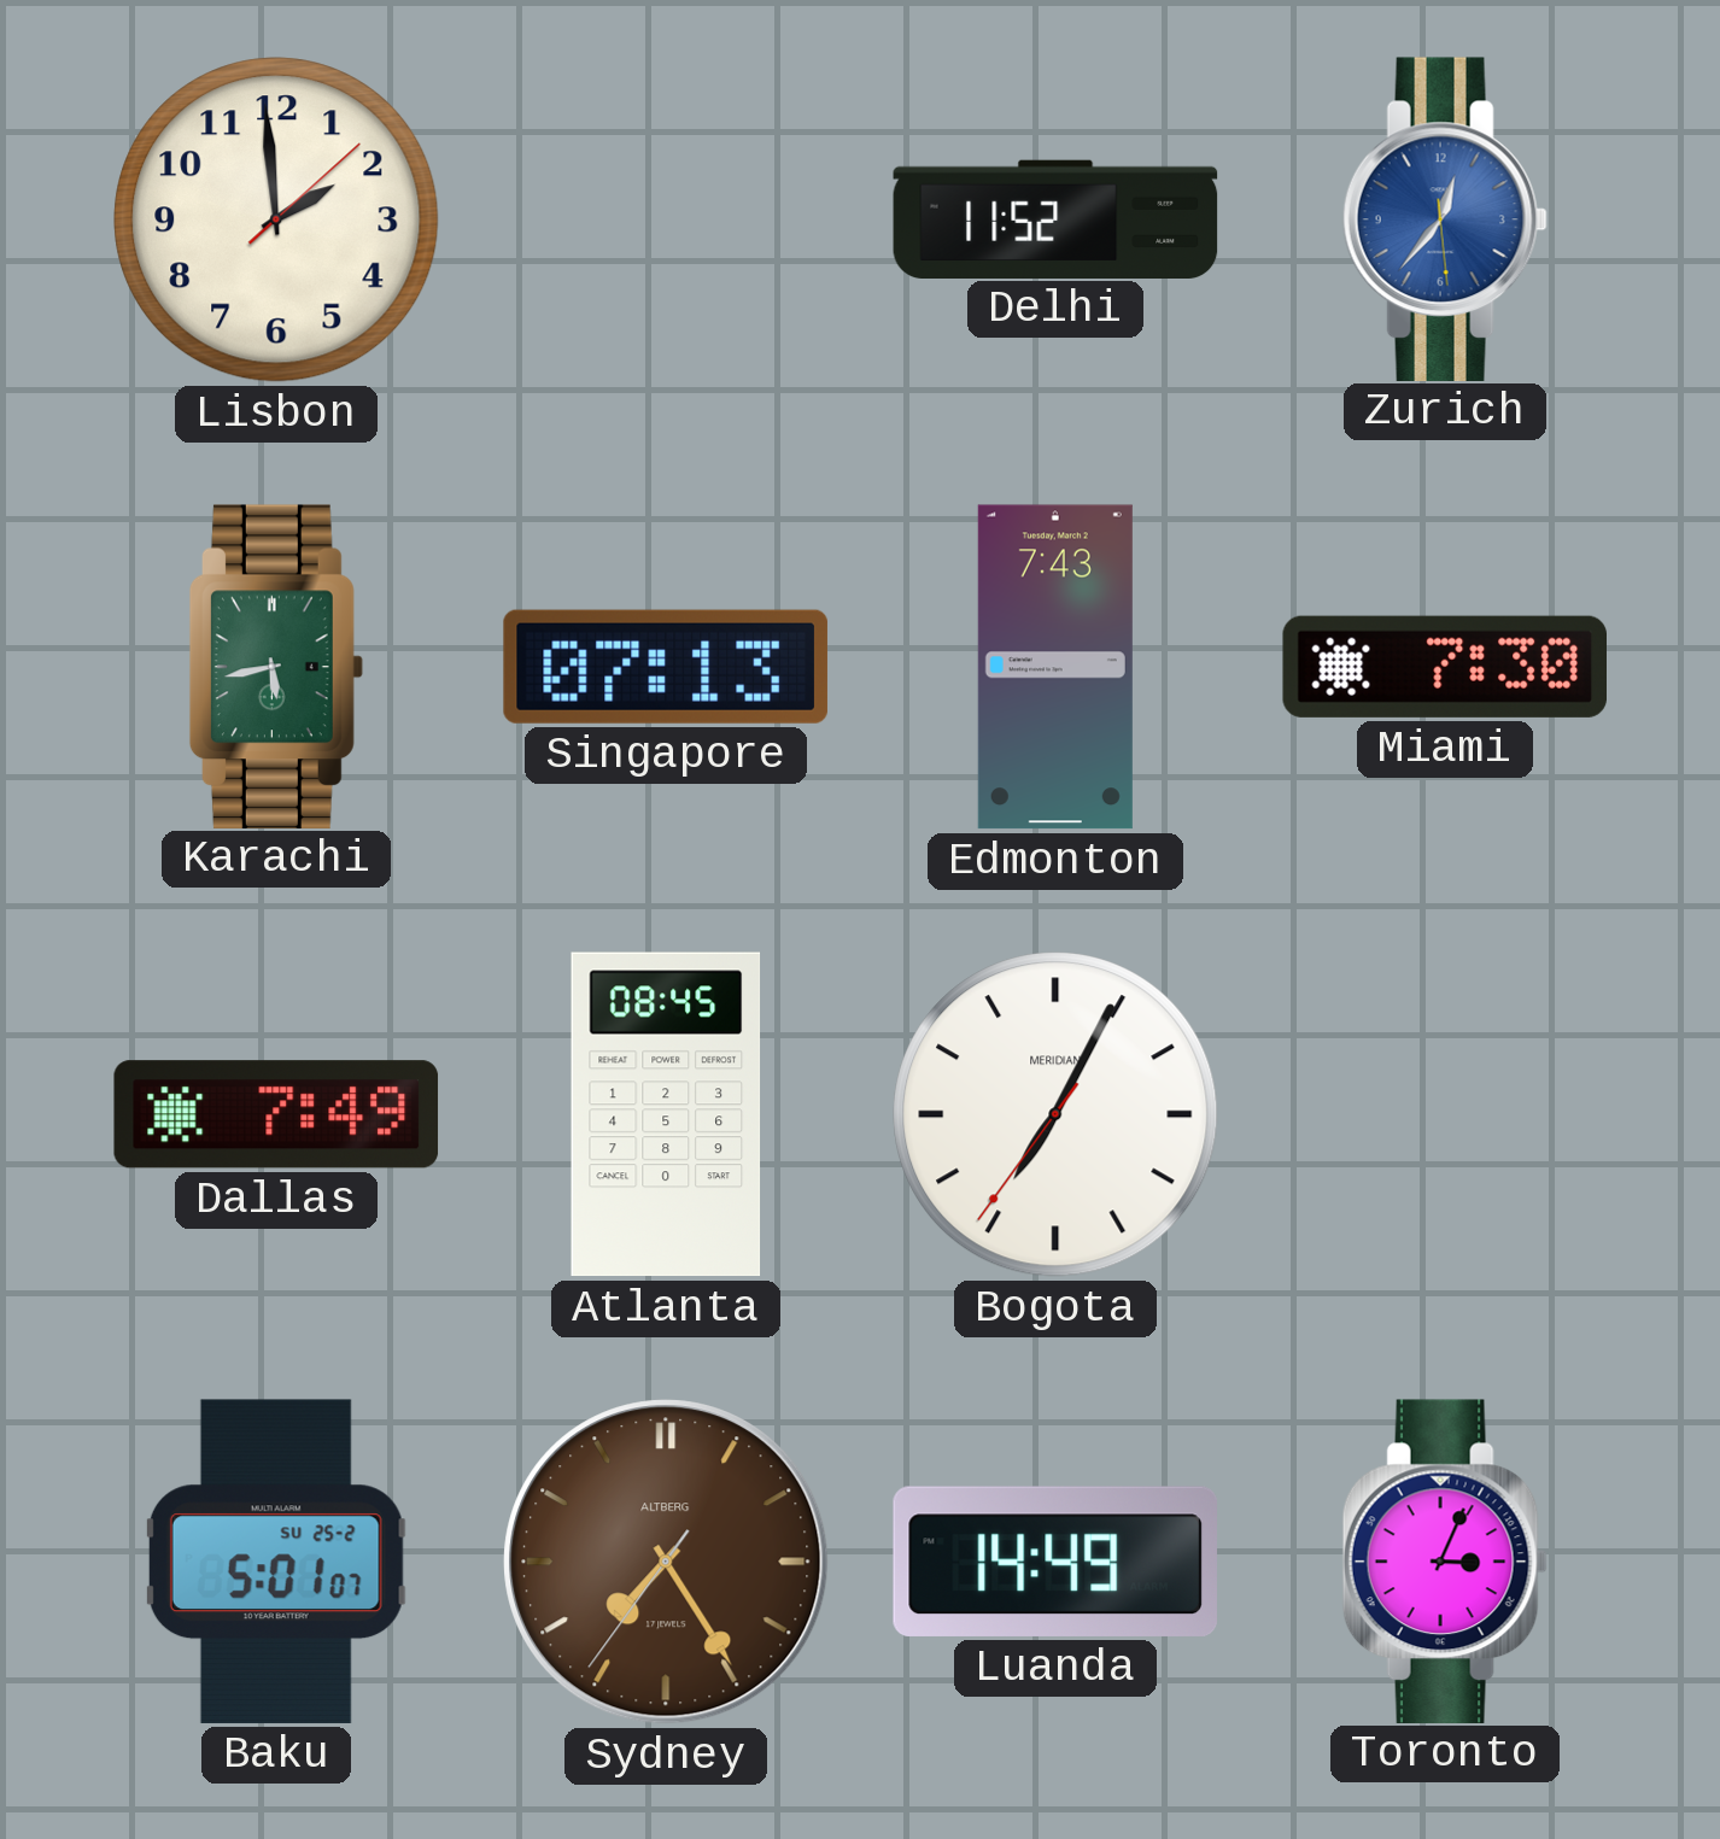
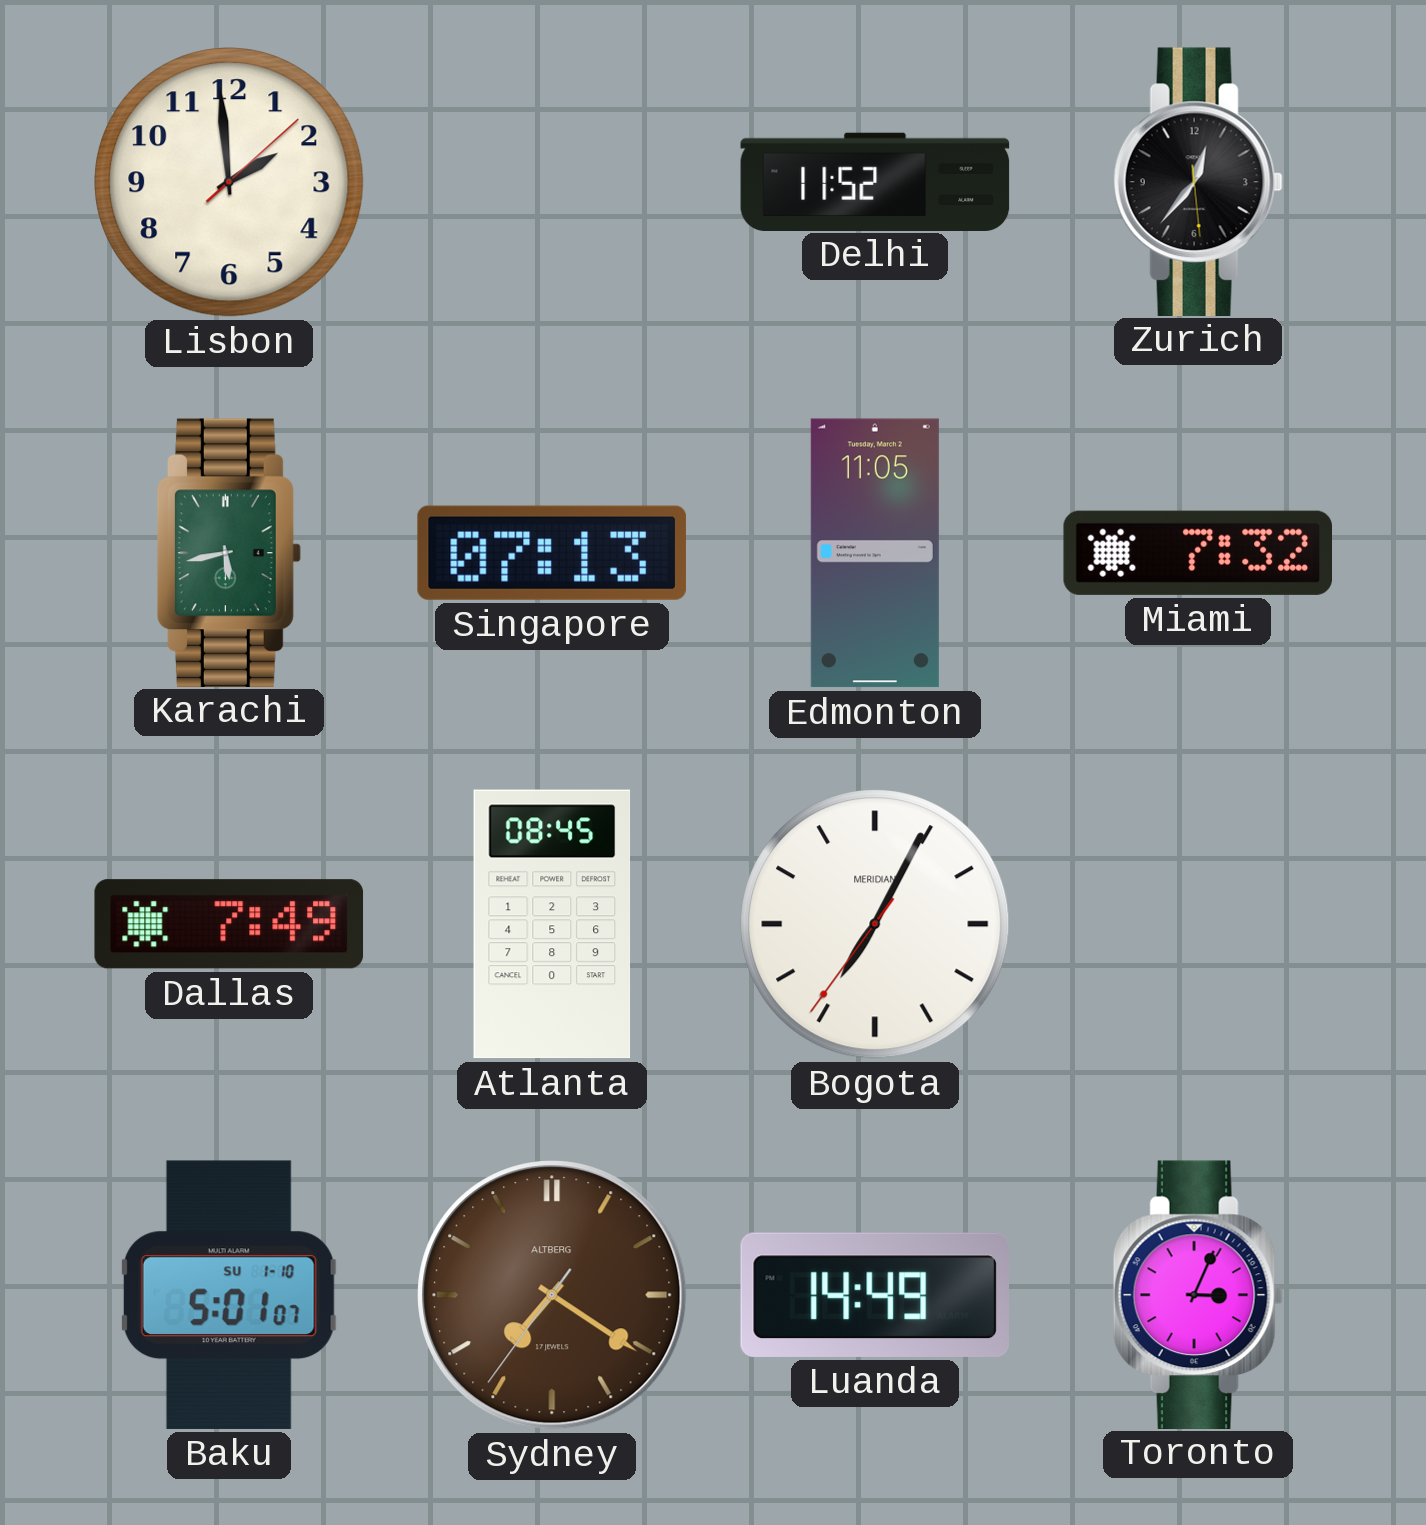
Zurich dial: blue -> black
Edmonton: 7:43 -> 11:05
Miami: 7:30 -> 7:32
Baku date: SU 25-2 -> SU 1-10
Sydney: 7:24 -> 7:20
